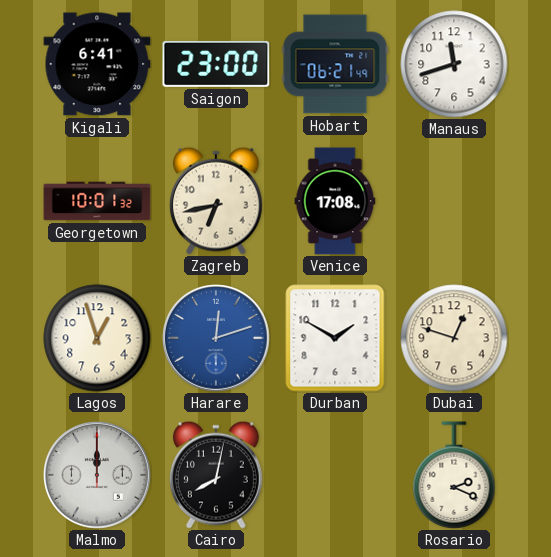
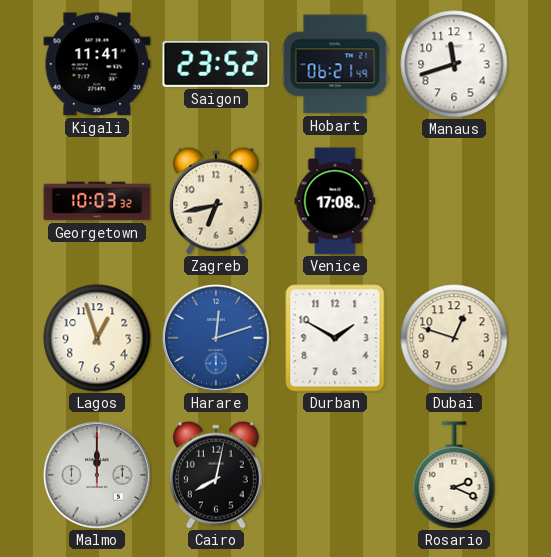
Kigali: 6:41 -> 11:41
Saigon: 23:00 -> 23:52
Georgetown: 10:01 -> 10:03
